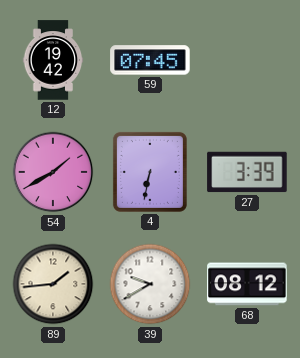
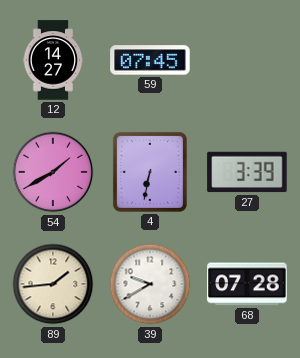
12: 19:42 -> 14:27
68: 08:12 -> 07:28
